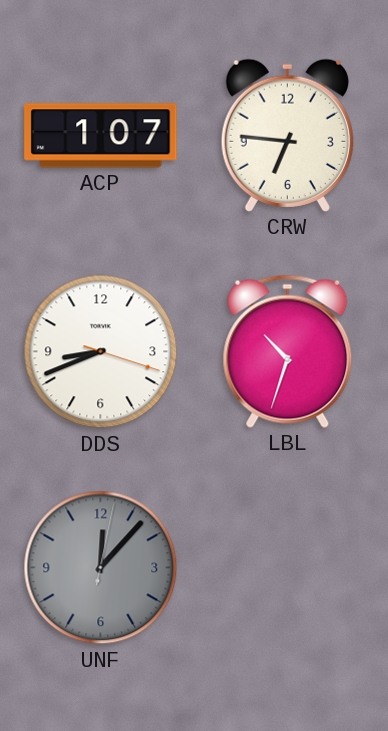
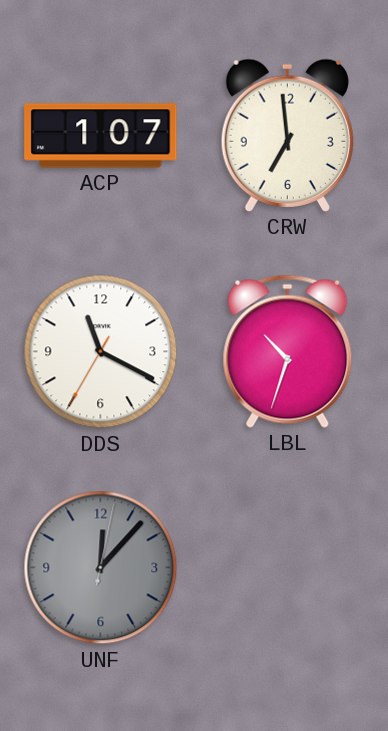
CRW: 6:46 -> 6:59
DDS: 8:41 -> 11:19
